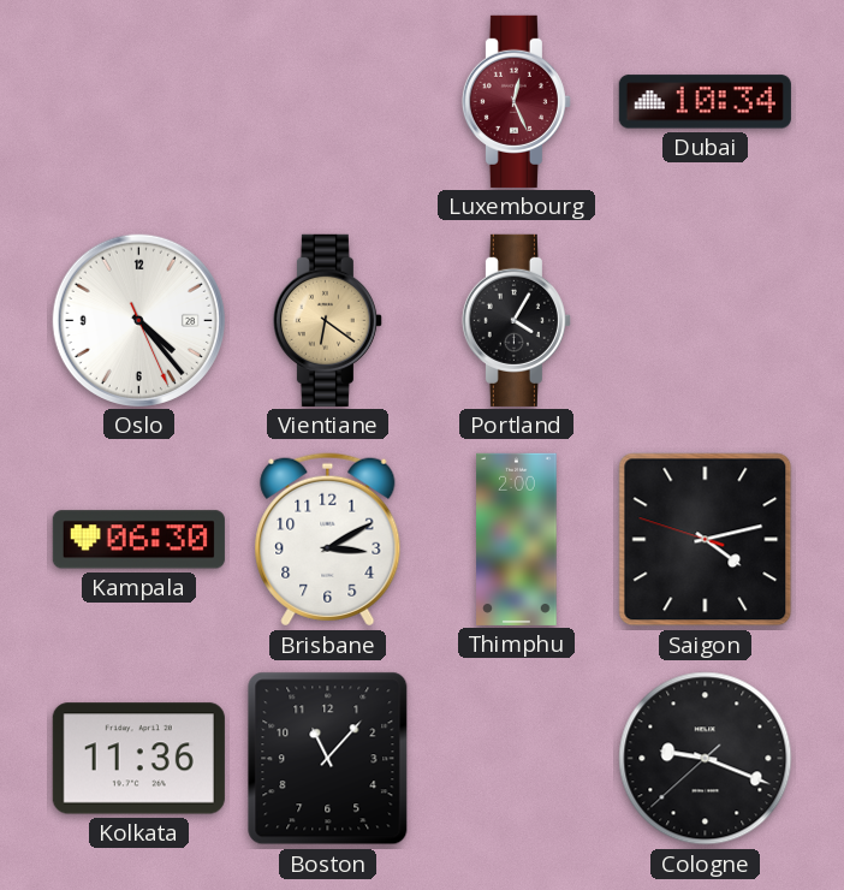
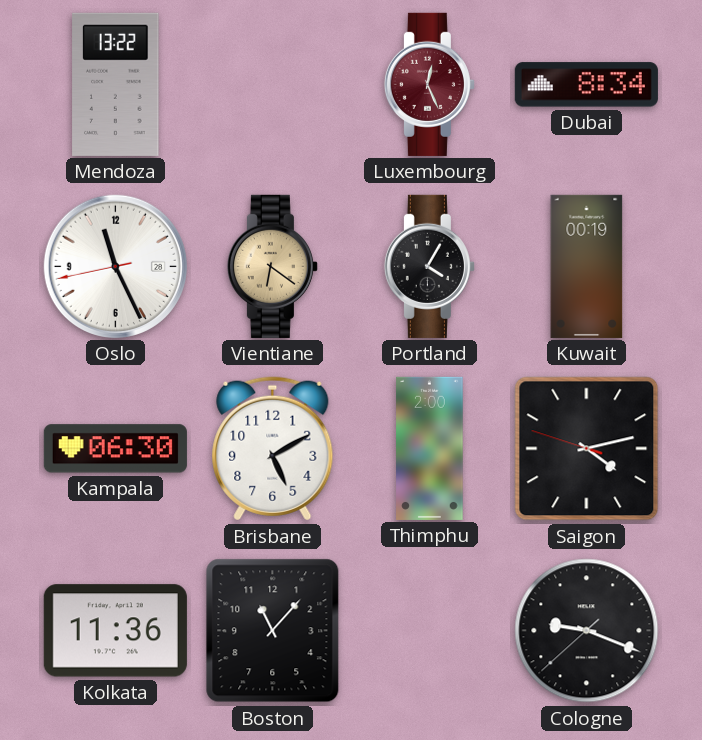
Mendoza: none -> 13:22
Dubai: 10:34 -> 8:34
Oslo: 4:23 -> 11:25
Kuwait: none -> 00:19
Brisbane: 3:10 -> 5:10
